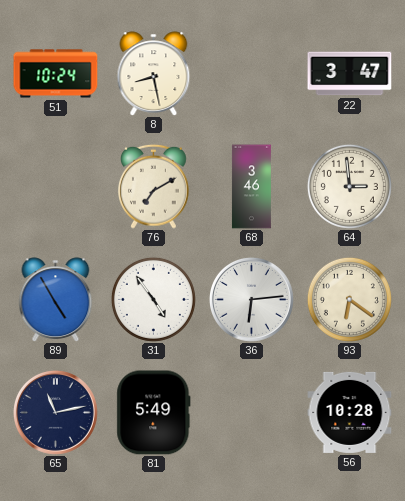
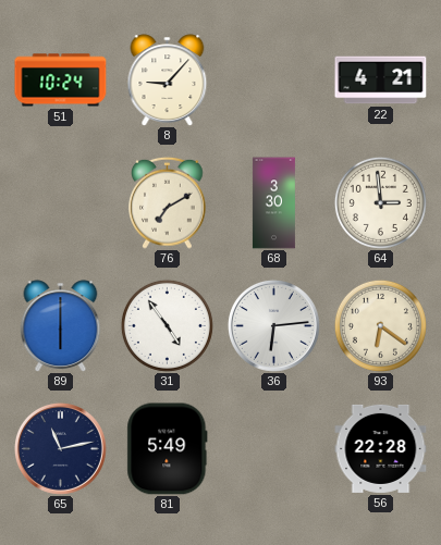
8: 8:28 -> 9:07
22: 3:47 -> 4:21
68: 3:46 -> 3:30
89: 4:55 -> 6:00
56: 10:28 -> 22:28
